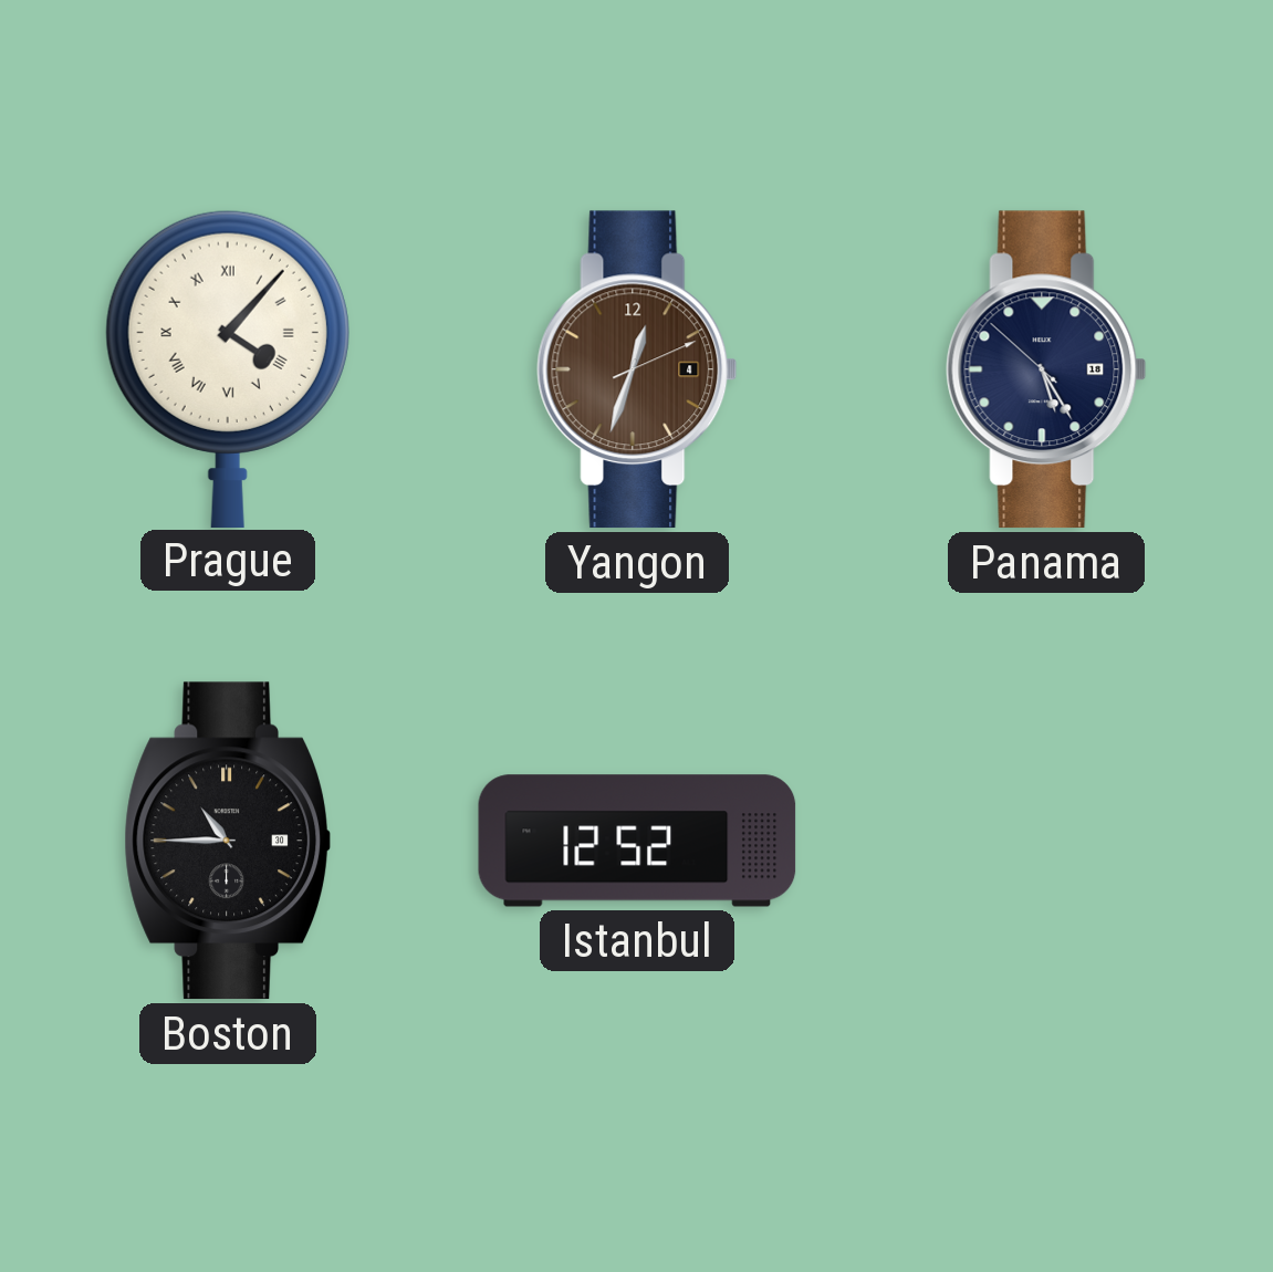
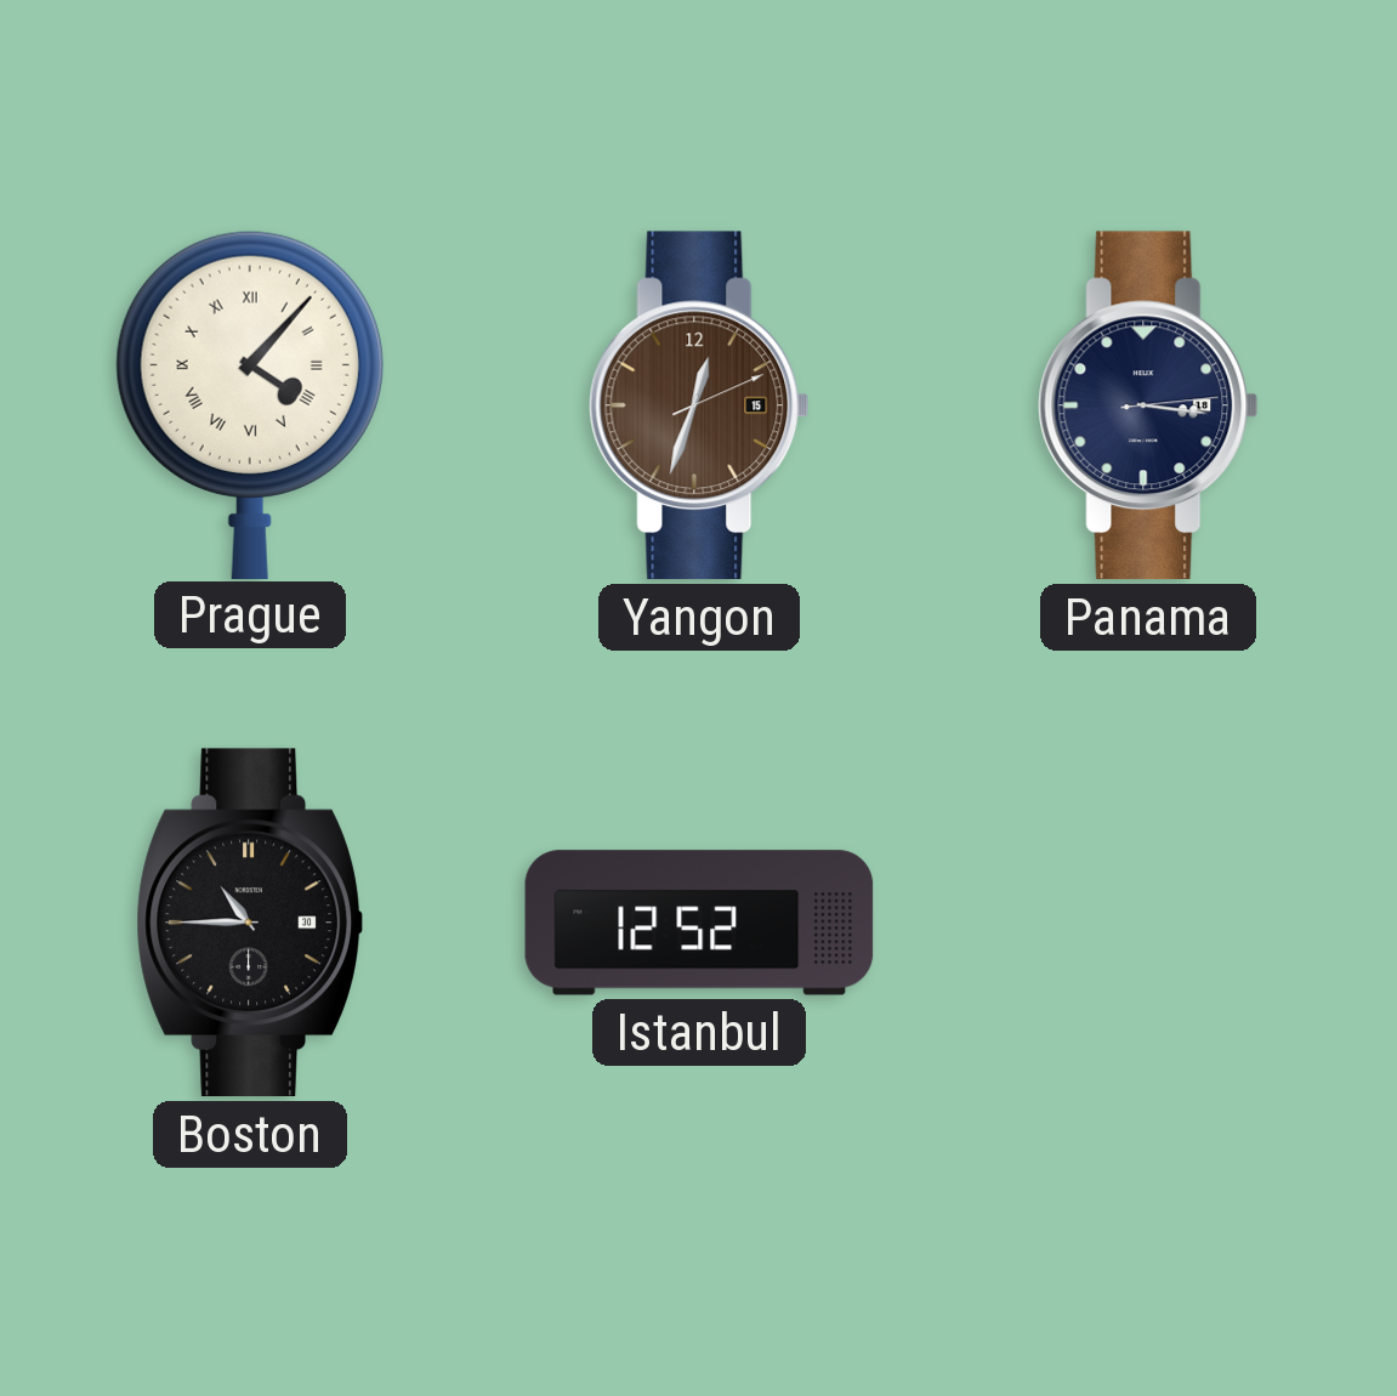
Yangon date: 4 -> 15
Panama: 5:24 -> 3:16
